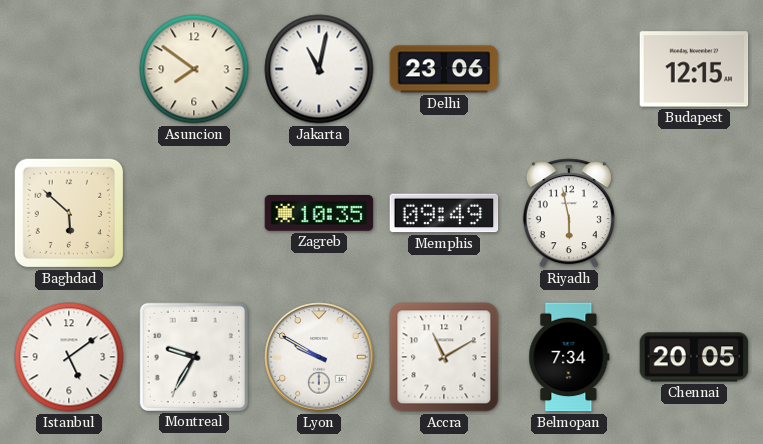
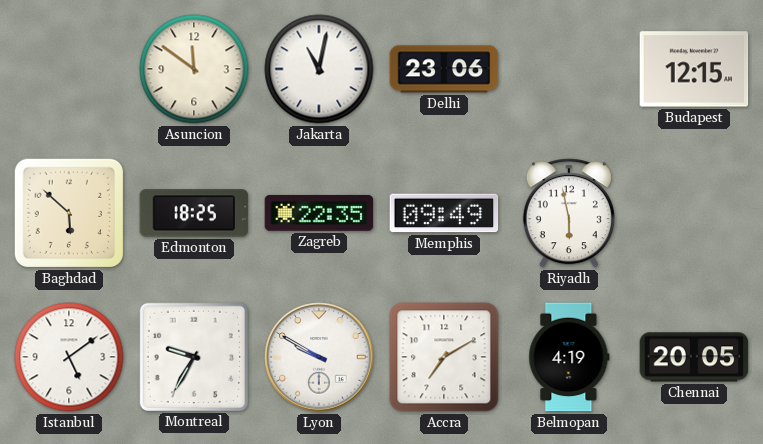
Asuncion: 7:51 -> 11:51
Edmonton: none -> 18:25
Zagreb: 10:35 -> 22:35
Accra: 11:10 -> 7:10
Belmopan: 7:34 -> 4:19
